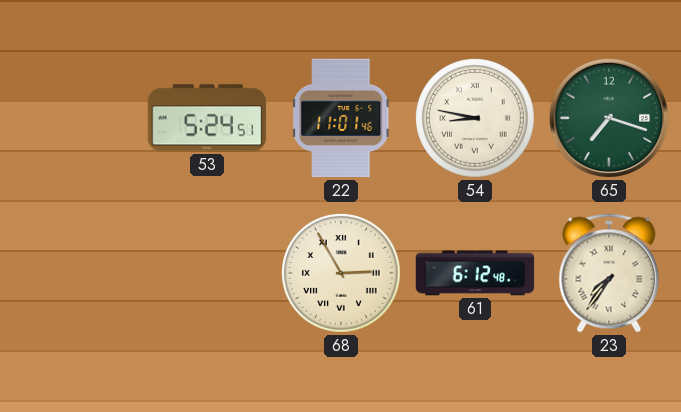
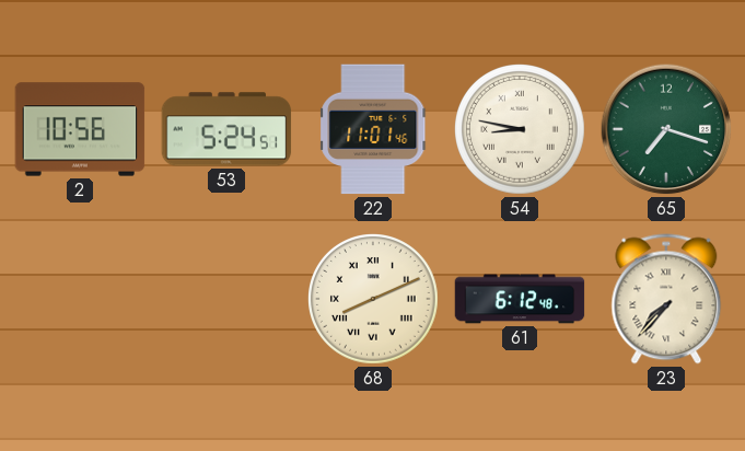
2: none -> 10:56
68: 2:55 -> 8:11
23: 7:36 -> 7:37
